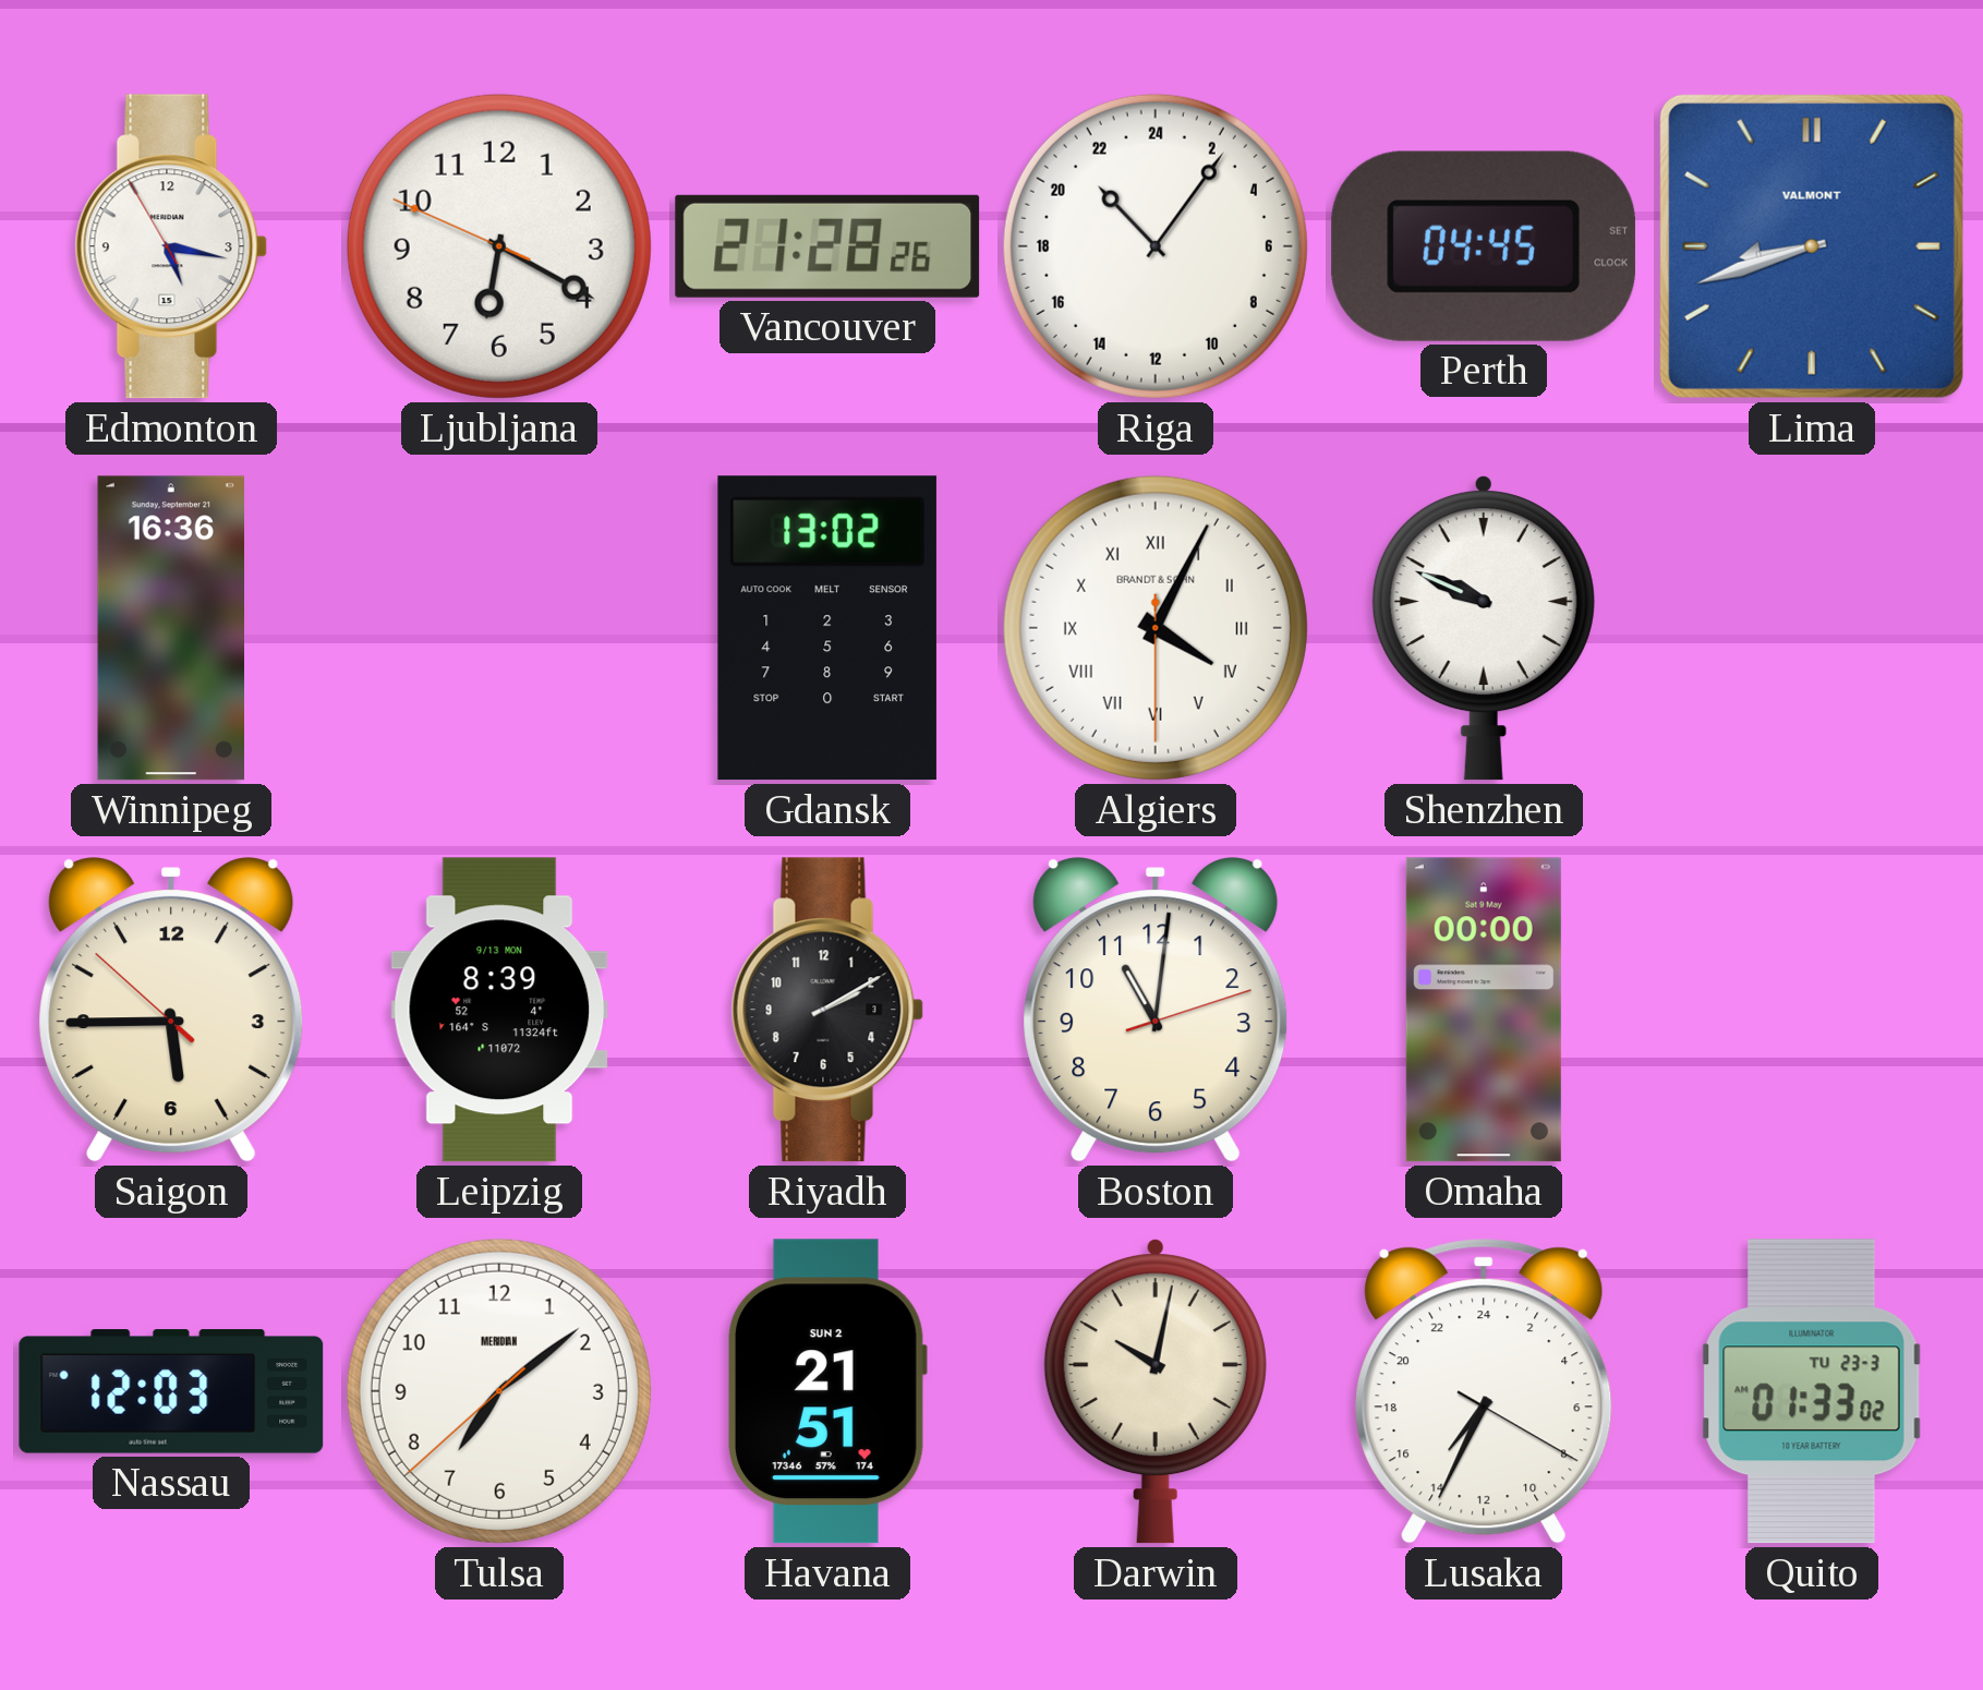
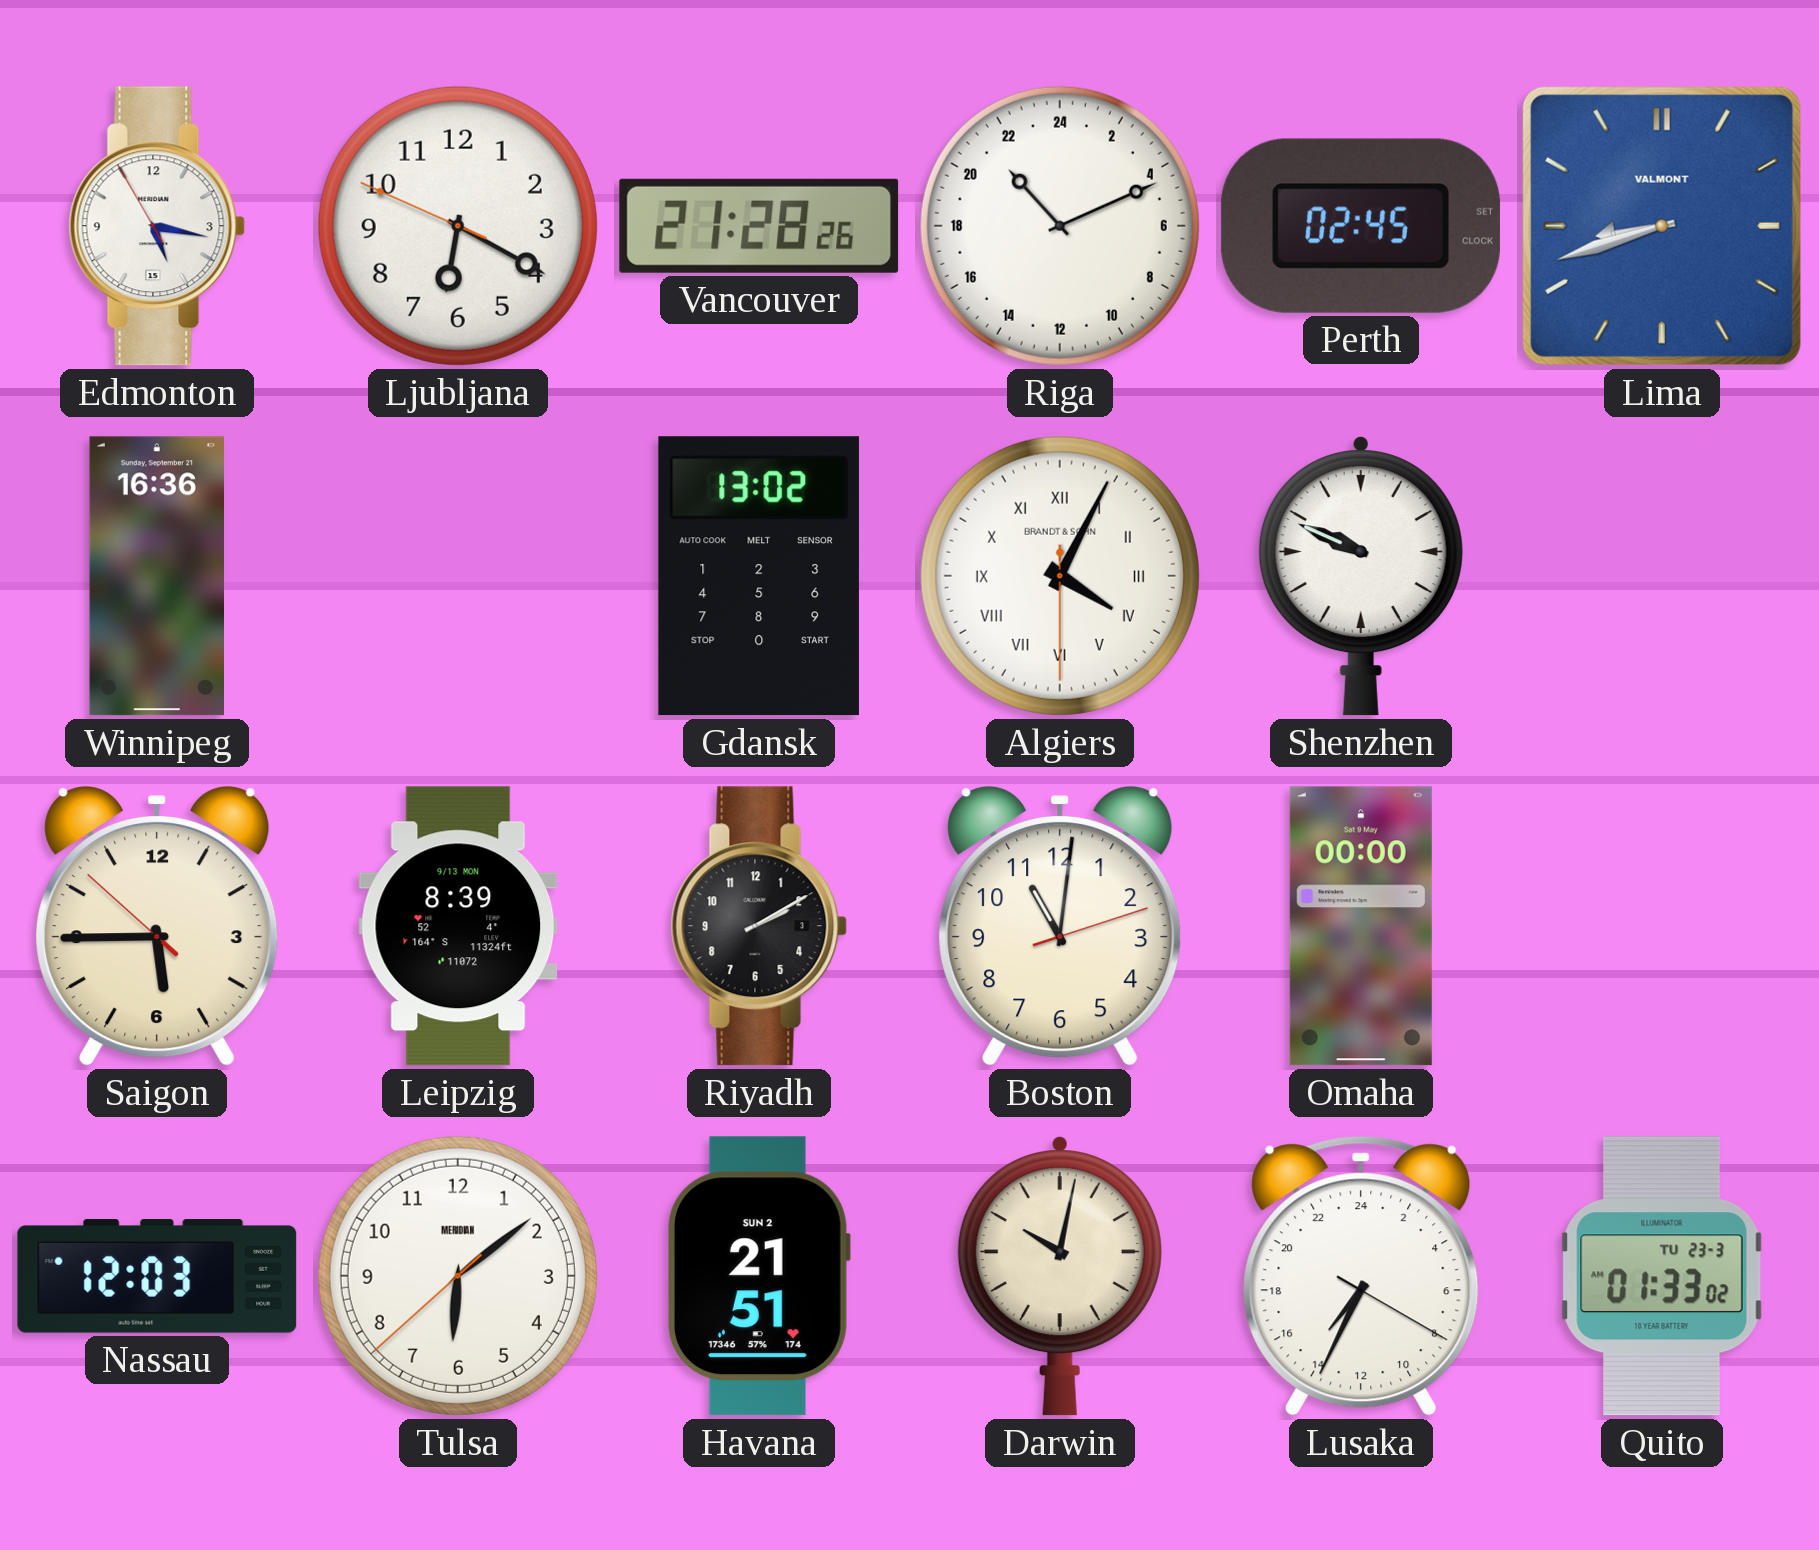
Riga: 21:06 -> 21:11
Perth: 04:45 -> 02:45
Tulsa: 7:08 -> 6:08
